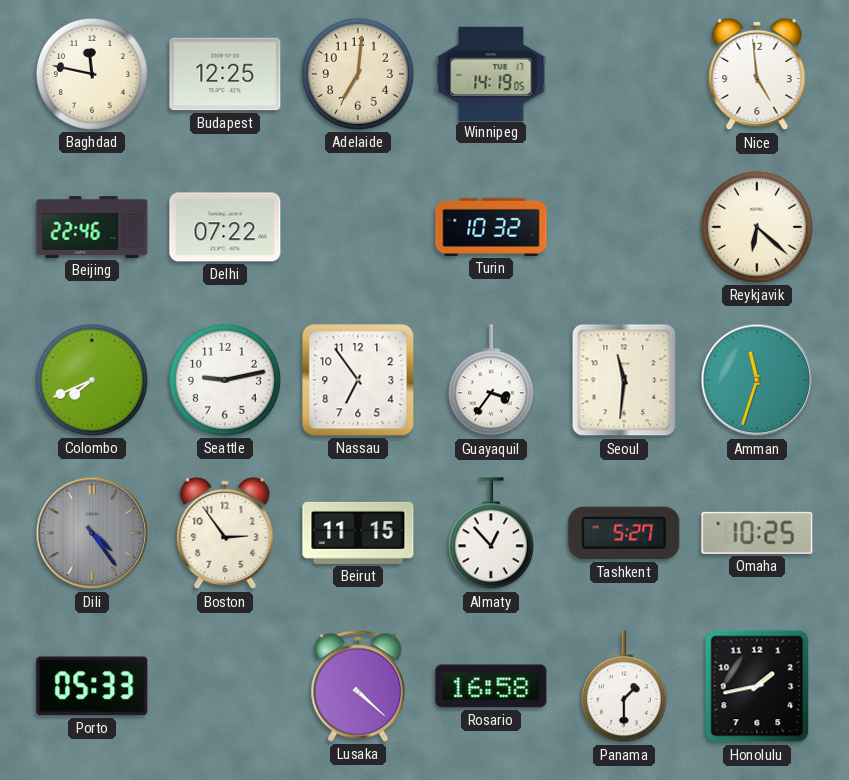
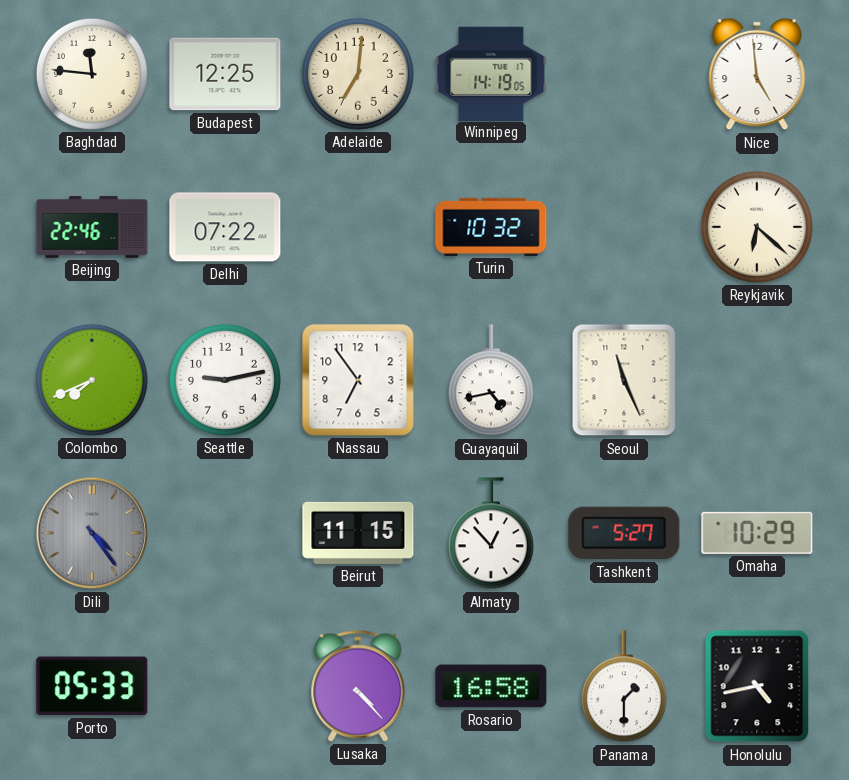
Baghdad: 11:47 -> 11:46
Guayaquil: 3:36 -> 4:43
Seoul: 11:31 -> 11:26
Amman: 11:33 -> none
Boston: 2:54 -> none
Omaha: 10:25 -> 10:29
Lusaka: 4:22 -> 4:23
Honolulu: 1:43 -> 4:43
